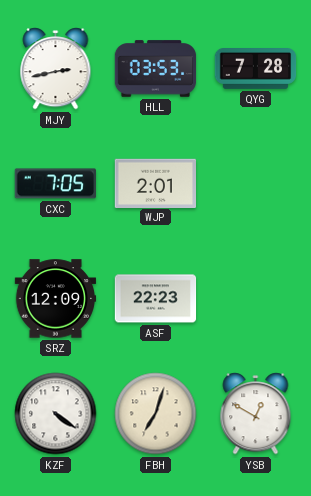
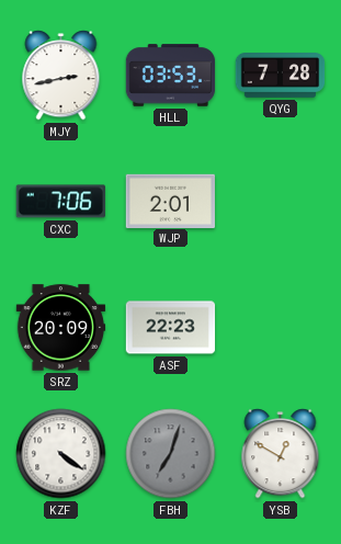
CXC: 7:05 -> 7:06
SRZ: 12:09 -> 20:09
FBH dial: cream -> grey
